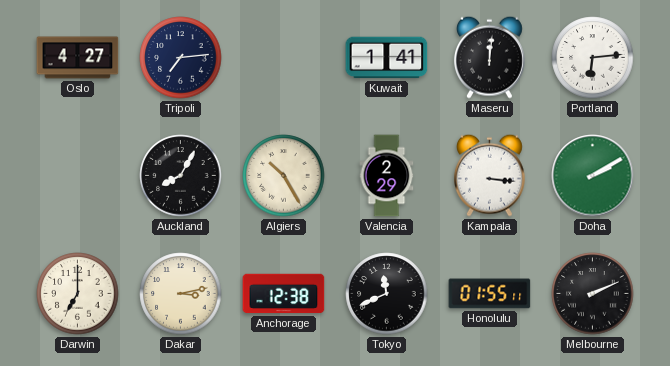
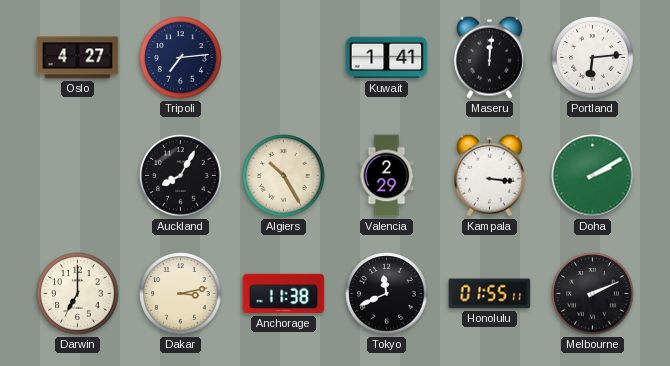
Anchorage: 12:38 -> 11:38
